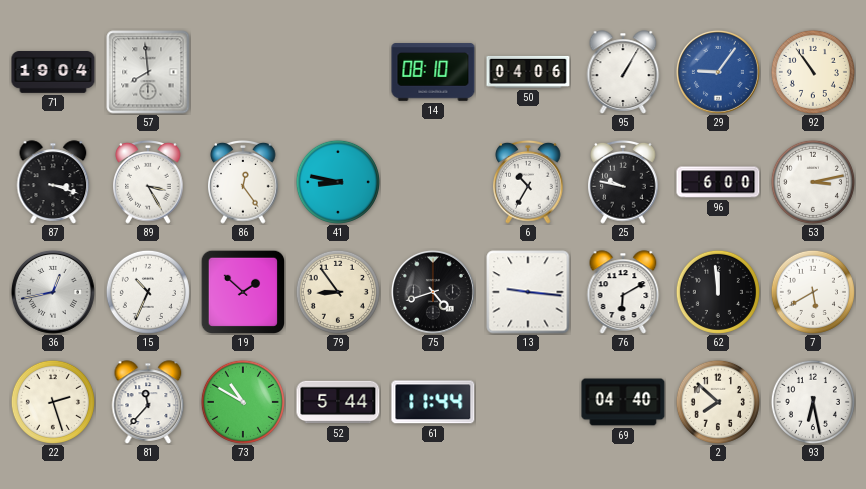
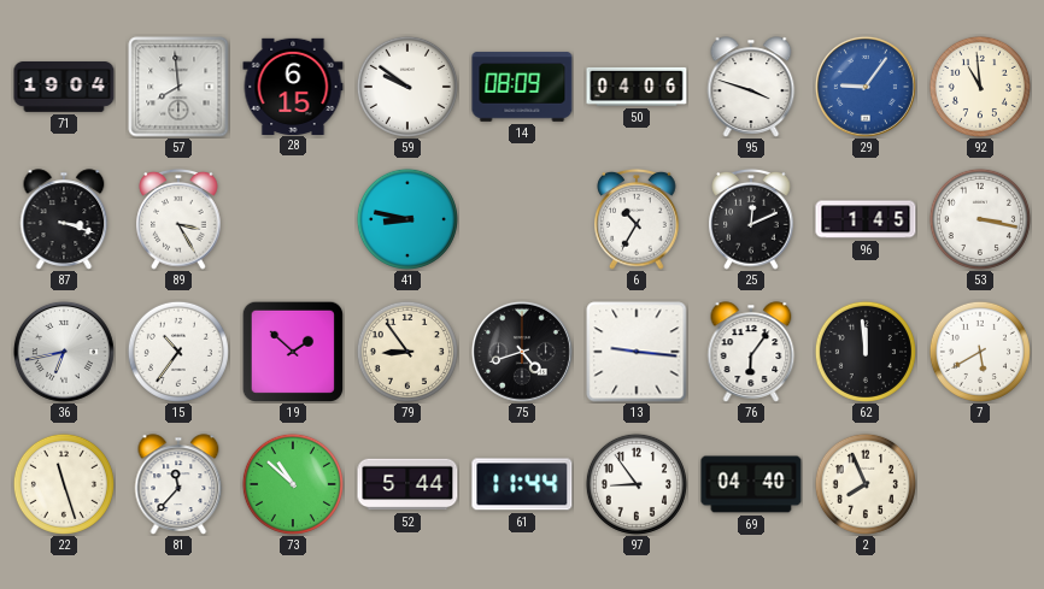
28: none -> 6:15
59: none -> 9:51
14: 08:10 -> 08:09
95: 1:05 -> 3:48
92: 10:54 -> 10:59
86: 12:24 -> none
25: 9:47 -> 12:11
96: 6:00 -> 1:45
53: 3:13 -> 3:17
36: 12:43 -> 6:43
15: 10:34 -> 10:36
76: 6:10 -> 6:06
22: 2:27 -> 11:27
73: 10:50 -> 10:52
97: none -> 8:54
2: 7:52 -> 7:56
93: 6:28 -> none
